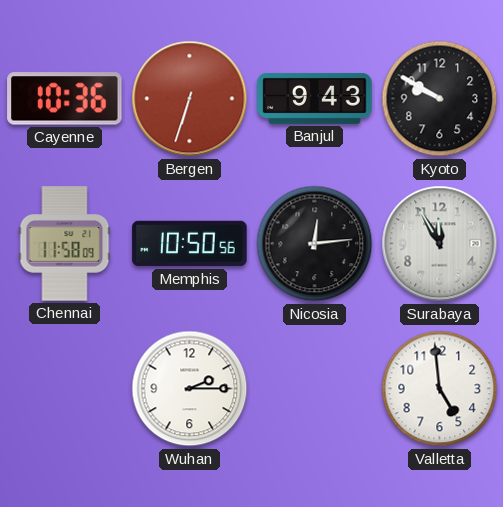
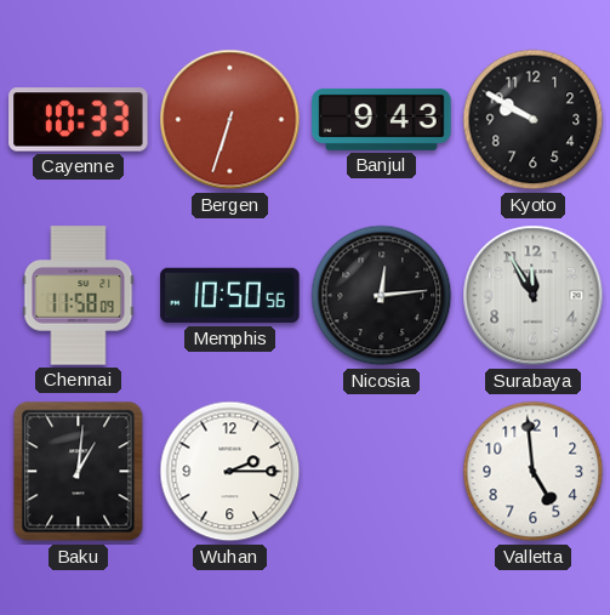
Cayenne: 10:36 -> 10:33
Baku: none -> 1:01
